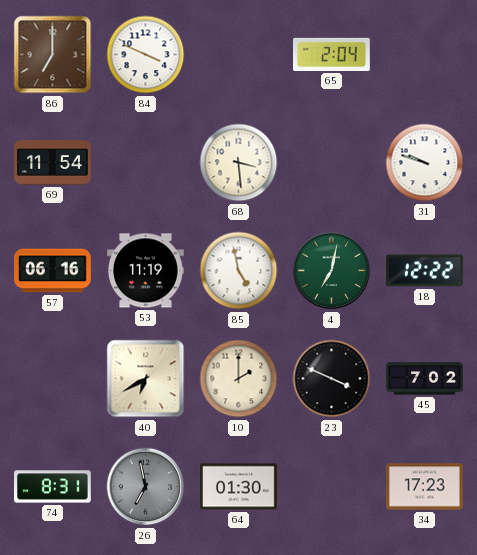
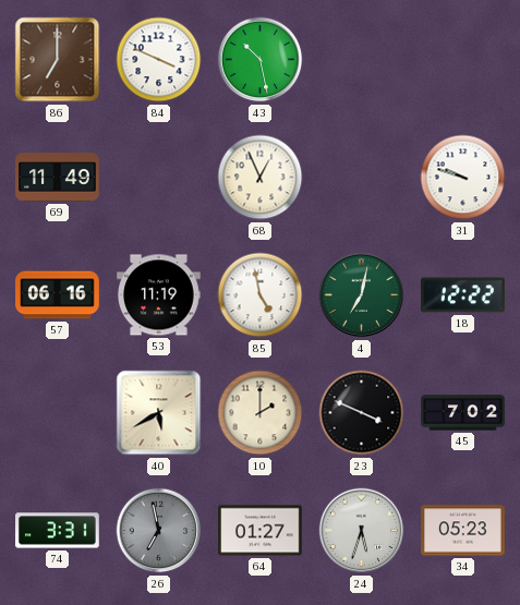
43: none -> 10:28
65: 2:04 -> none
69: 11:54 -> 11:49
68: 3:29 -> 12:56
40: 6:40 -> 5:40
74: 8:31 -> 3:31
64: 01:30 -> 01:27
24: none -> 5:33
34: 17:23 -> 05:23
